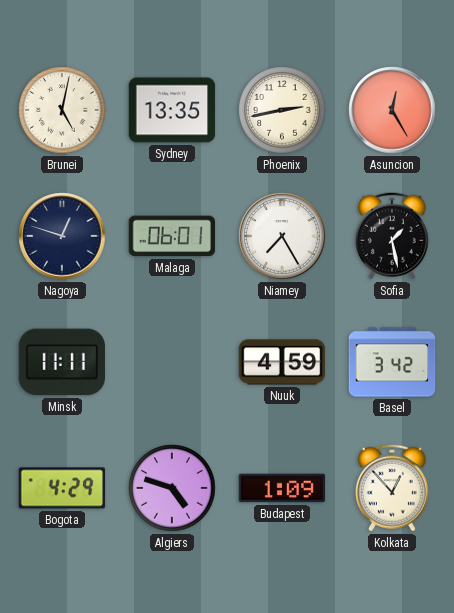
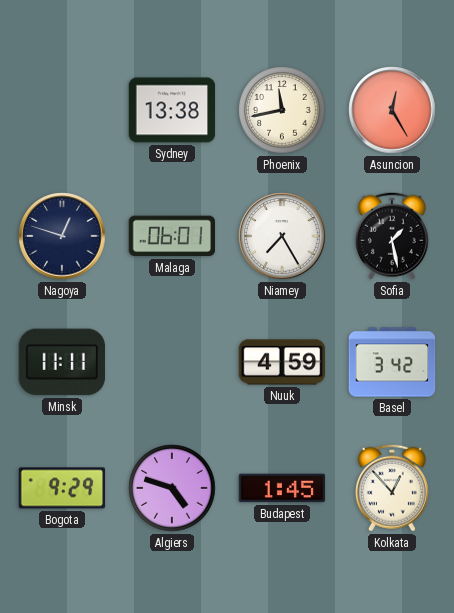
Brunei: 5:02 -> none
Sydney: 13:35 -> 13:38
Phoenix: 2:43 -> 11:43
Bogota: 4:29 -> 9:29
Budapest: 1:09 -> 1:45
